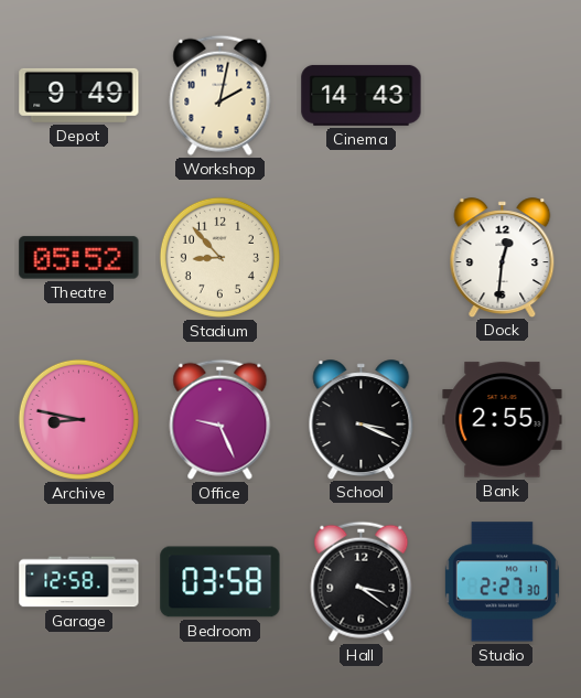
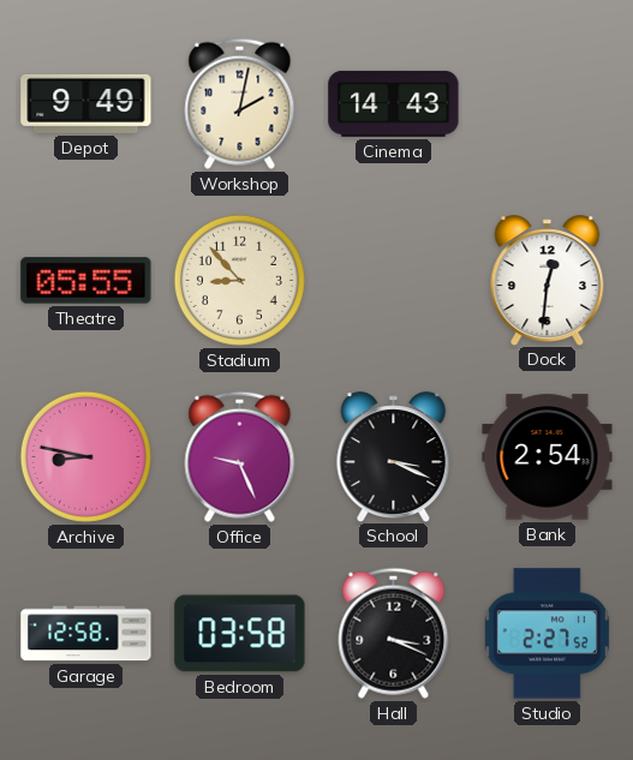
Theatre: 05:52 -> 05:55
Bank: 2:55 -> 2:54
Hall: 3:21 -> 3:19
Studio: 2:27:30 -> 2:27:52
